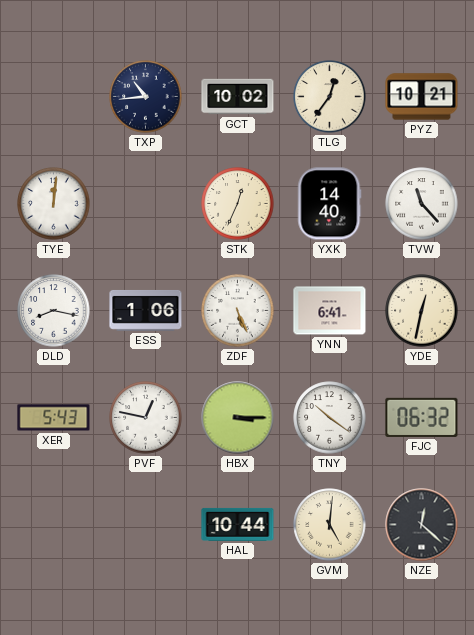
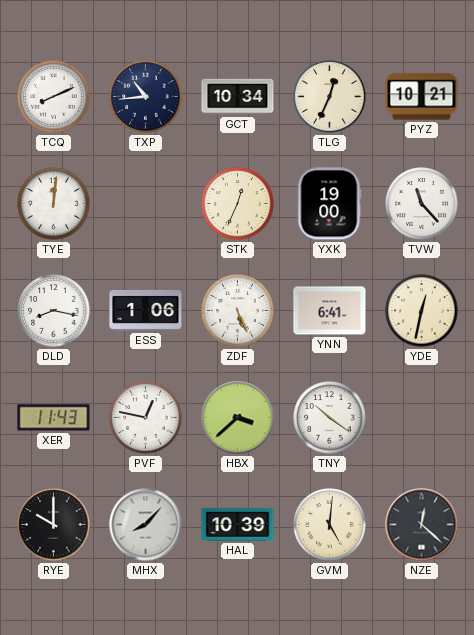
TCQ: none -> 8:11
GCT: 10:02 -> 10:34
TLG: 12:36 -> 12:34
YXK: 14:40 -> 19:00
XER: 5:43 -> 11:43
HBX: 3:15 -> 3:38
FJC: 06:32 -> none
RYE: none -> 10:00
MHX: none -> 8:07
HAL: 10:44 -> 10:39
